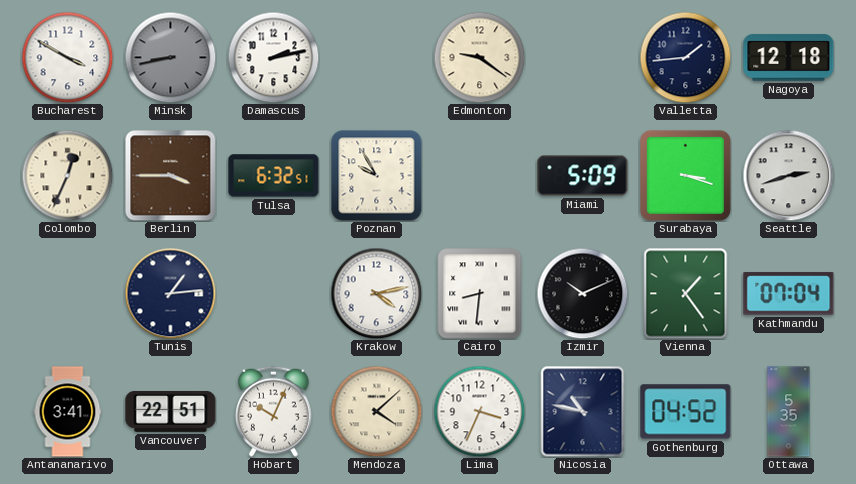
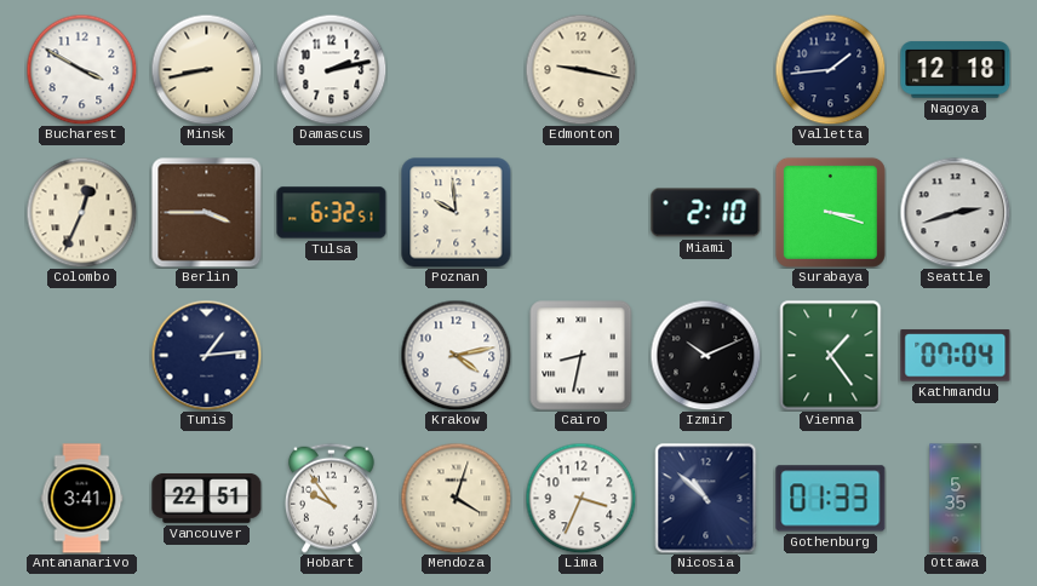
Minsk dial: grey -> cream
Edmonton: 9:21 -> 9:17
Poznan: 9:55 -> 9:59
Miami: 5:09 -> 2:10
Cairo: 8:31 -> 8:32
Hobart: 10:04 -> 9:54
Mendoza: 4:08 -> 4:03
Nicosia: 10:47 -> 10:52
Gothenburg: 04:52 -> 01:33
